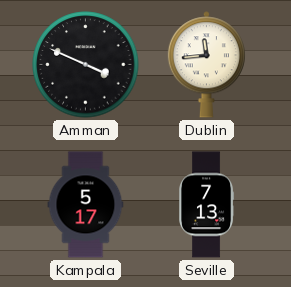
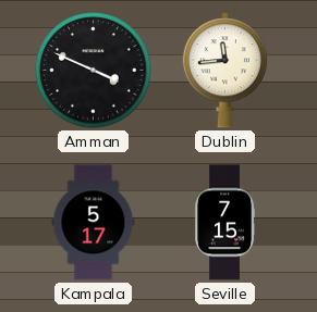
Seville: 7:13 -> 7:15
